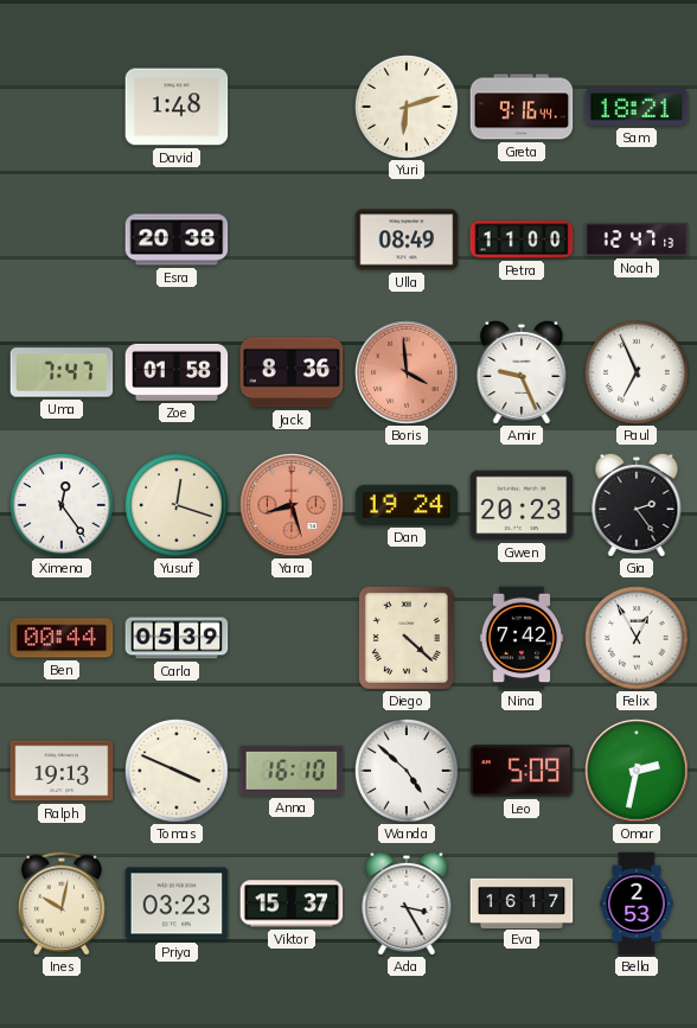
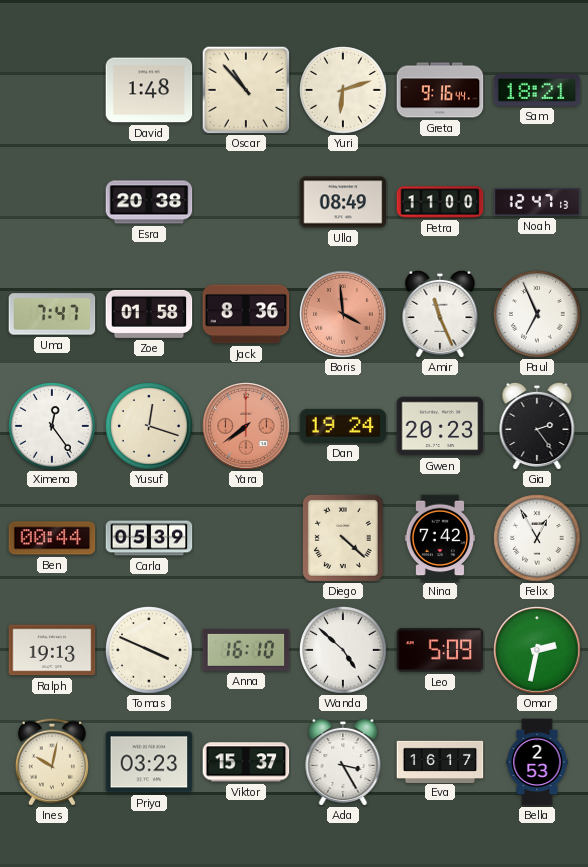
Oscar: none -> 10:53
Amir: 9:26 -> 11:26
Yara: 8:27 -> 7:39
